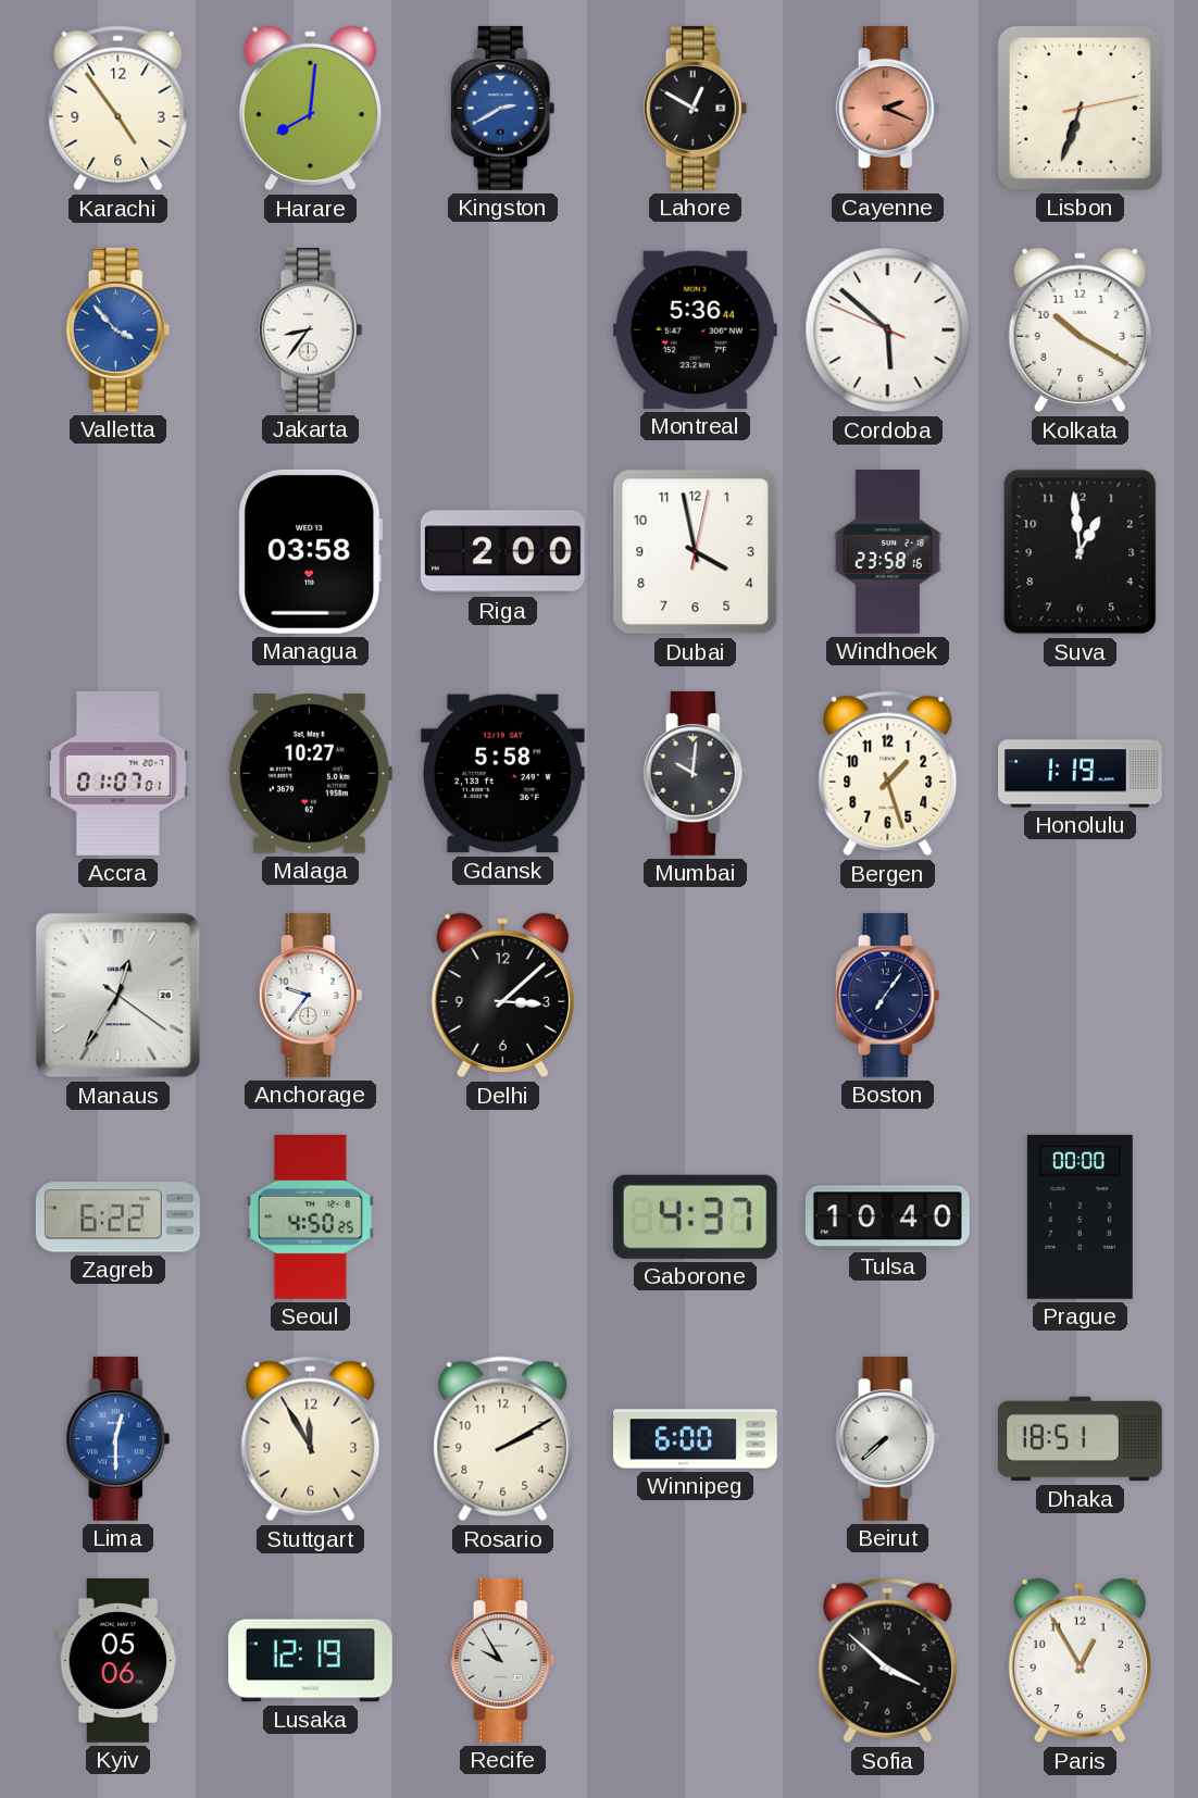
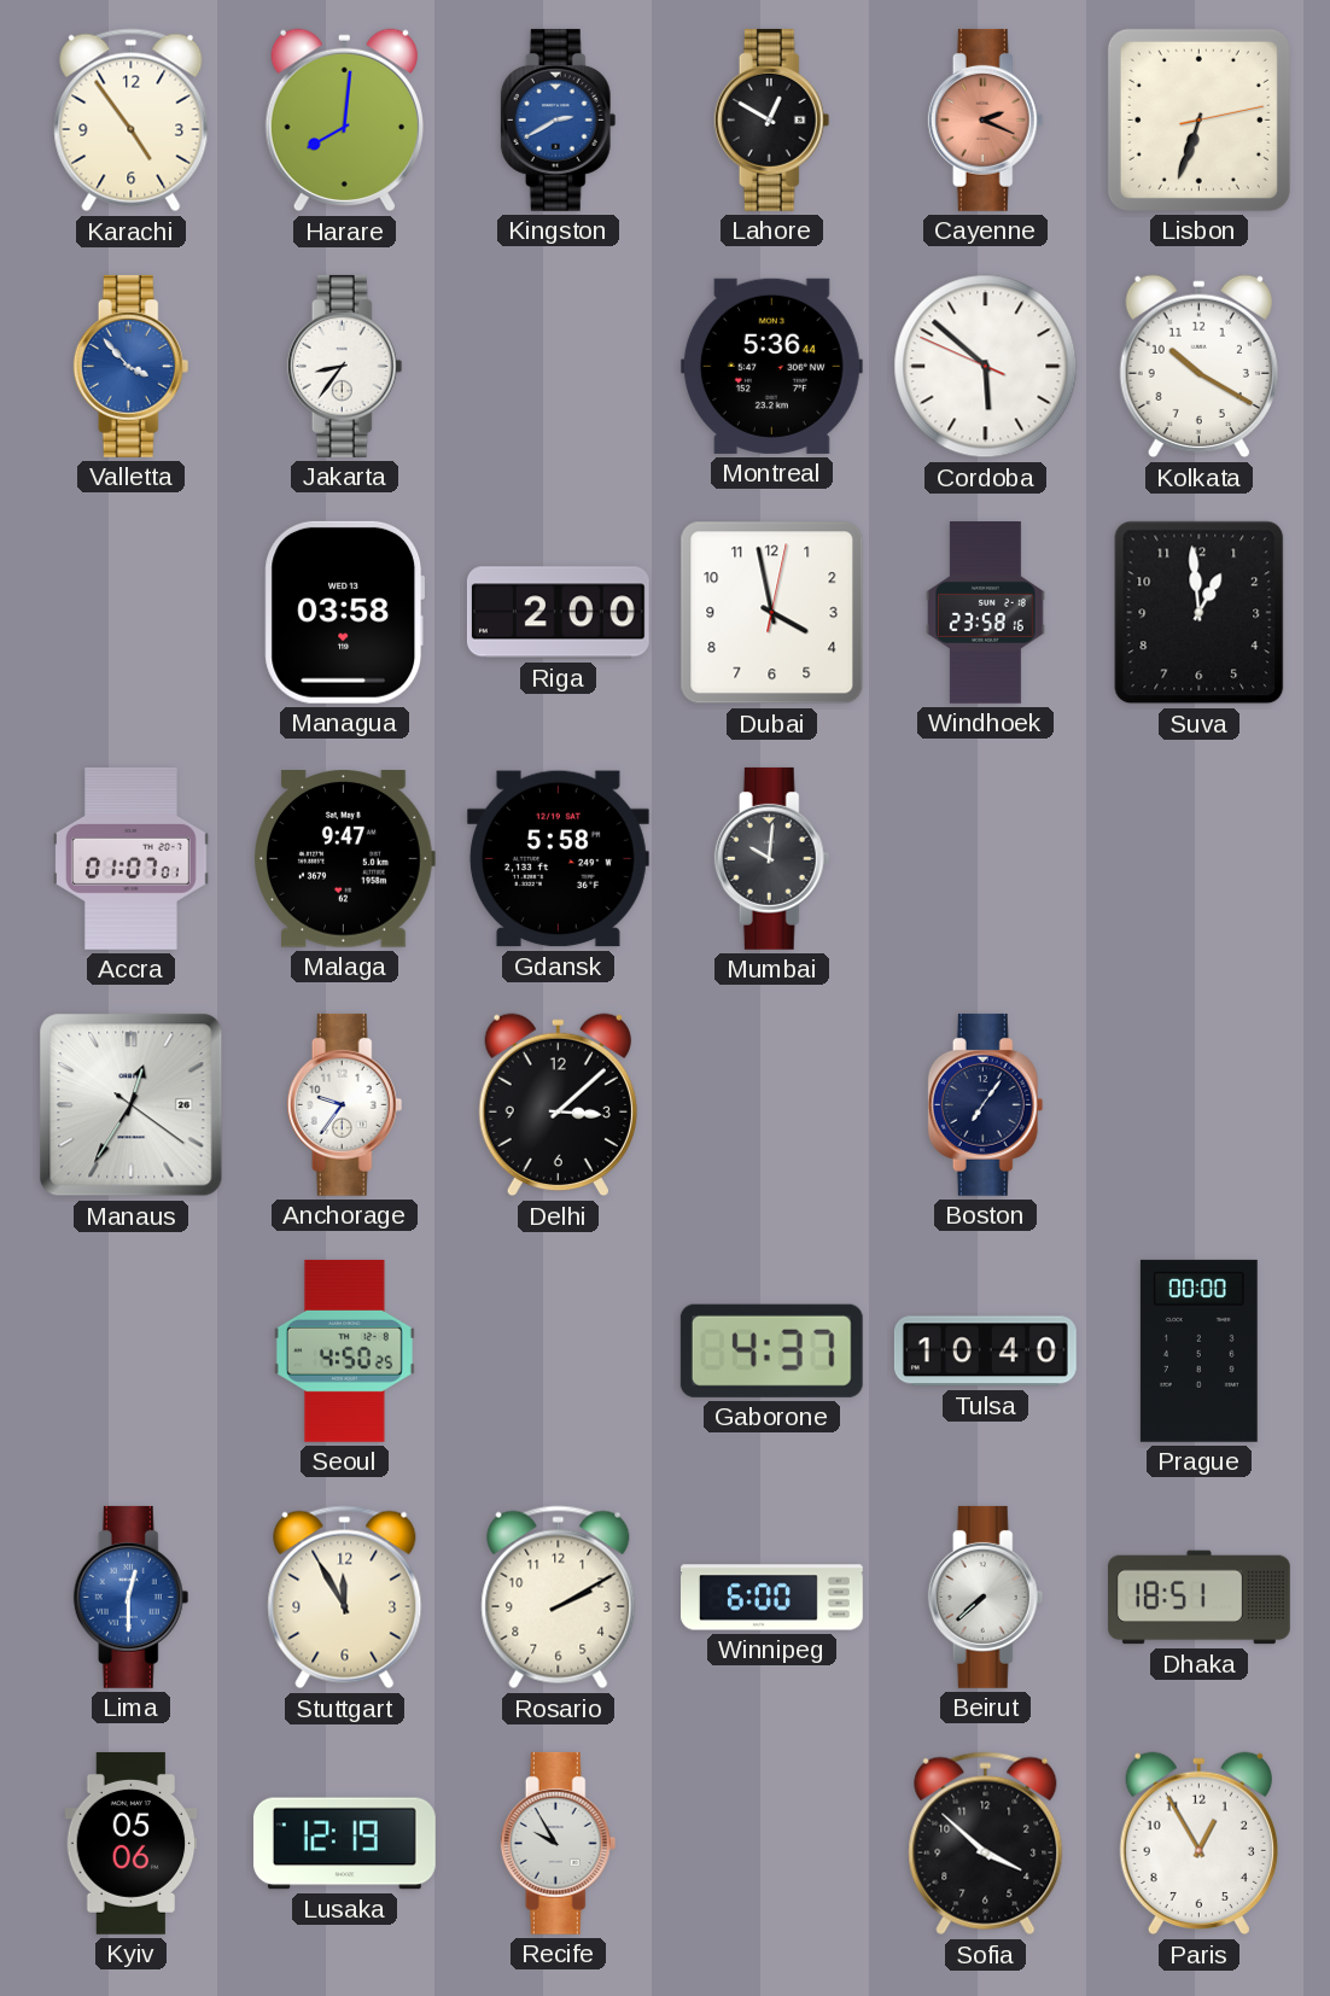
Malaga: 10:27 -> 9:47
Bergen: 1:27 -> none
Honolulu: 1:19 -> none
Zagreb: 6:22 -> none
